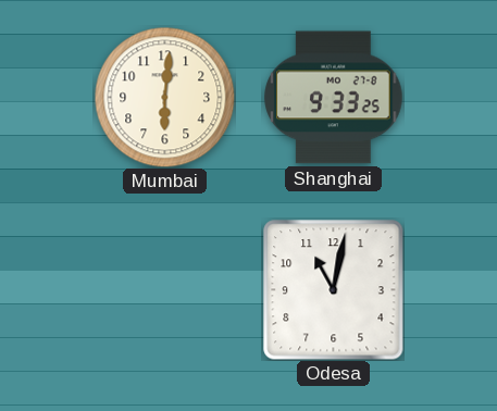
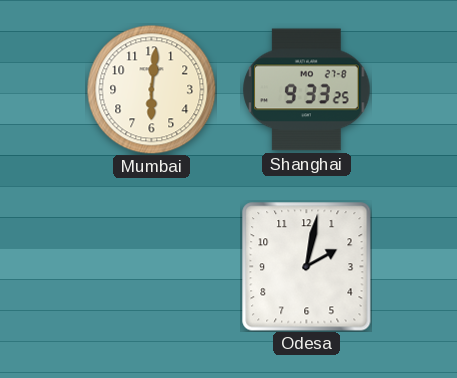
Odesa: 11:02 -> 2:02
